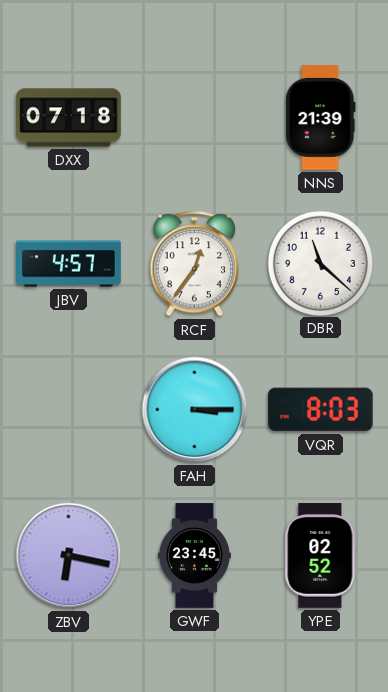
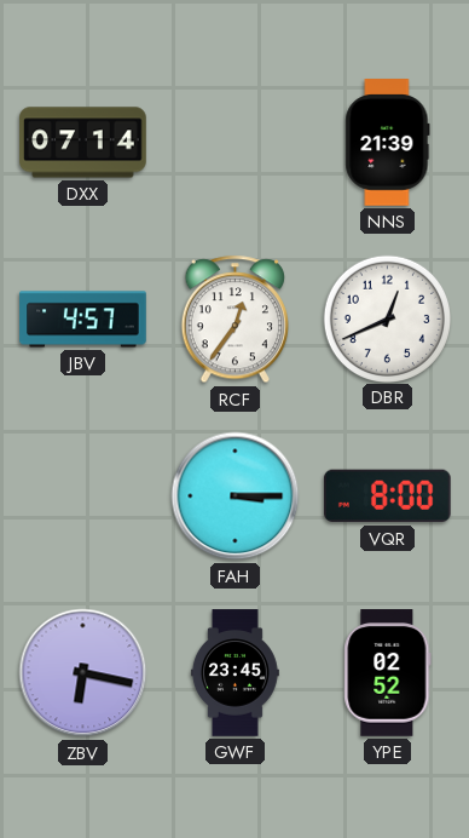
DXX: 07:18 -> 07:14
DBR: 11:22 -> 12:41
VQR: 8:03 -> 8:00
